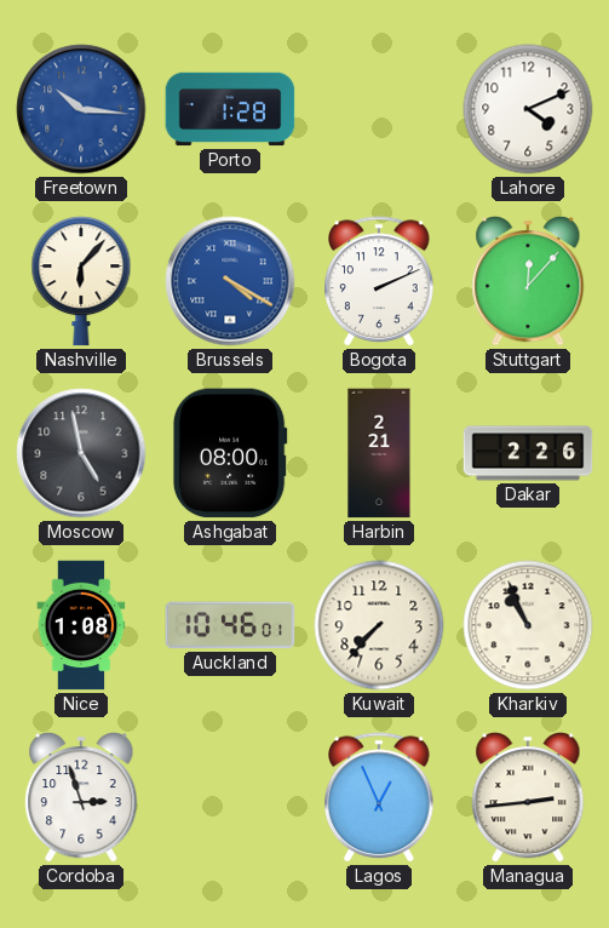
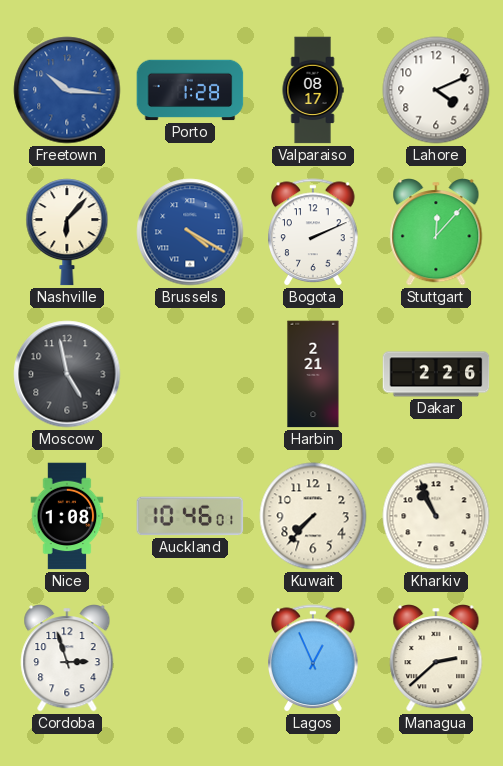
Valparaiso: none -> 08:17
Ashgabat: 08:00 -> none
Managua: 2:44 -> 2:38
